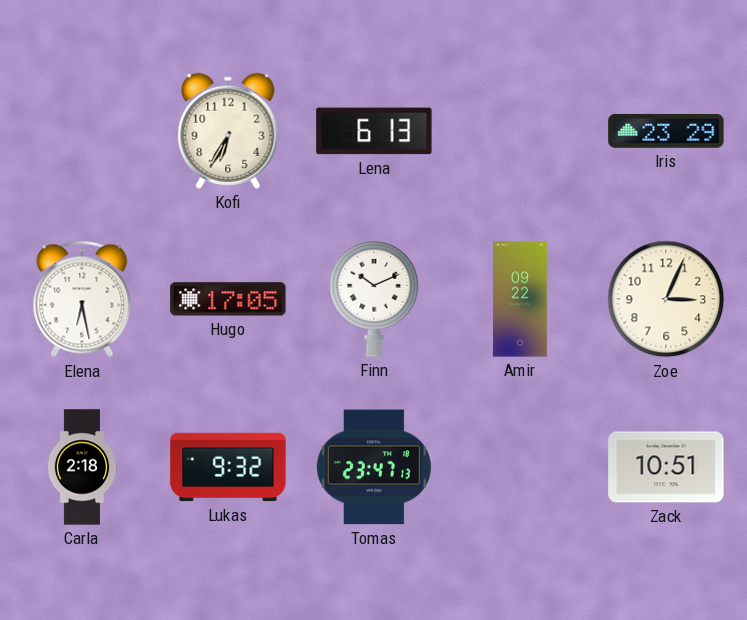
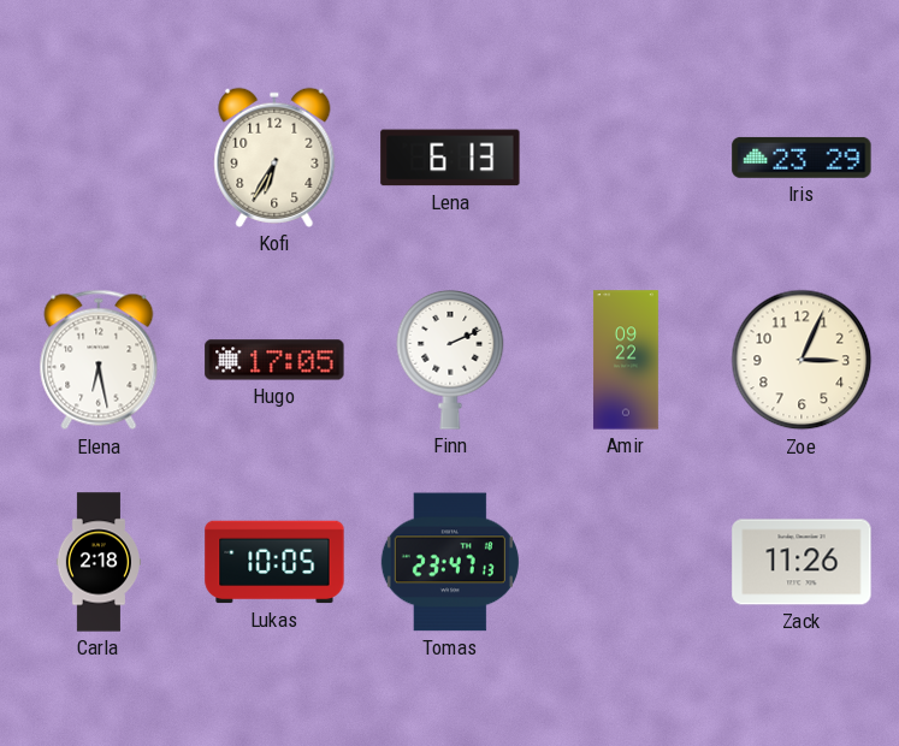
Finn: 10:11 -> 2:11
Lukas: 9:32 -> 10:05
Zack: 10:51 -> 11:26
